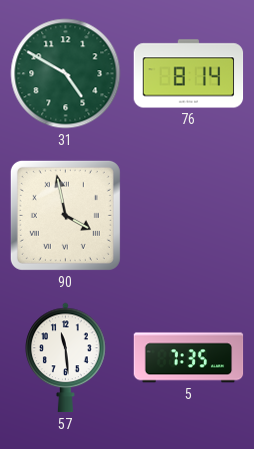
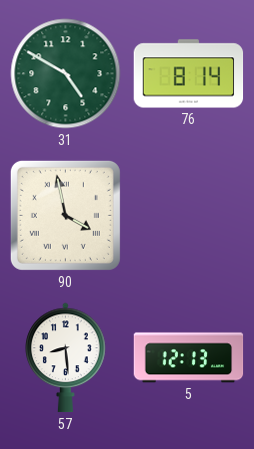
57: 11:29 -> 8:29
5: 7:35 -> 12:13
